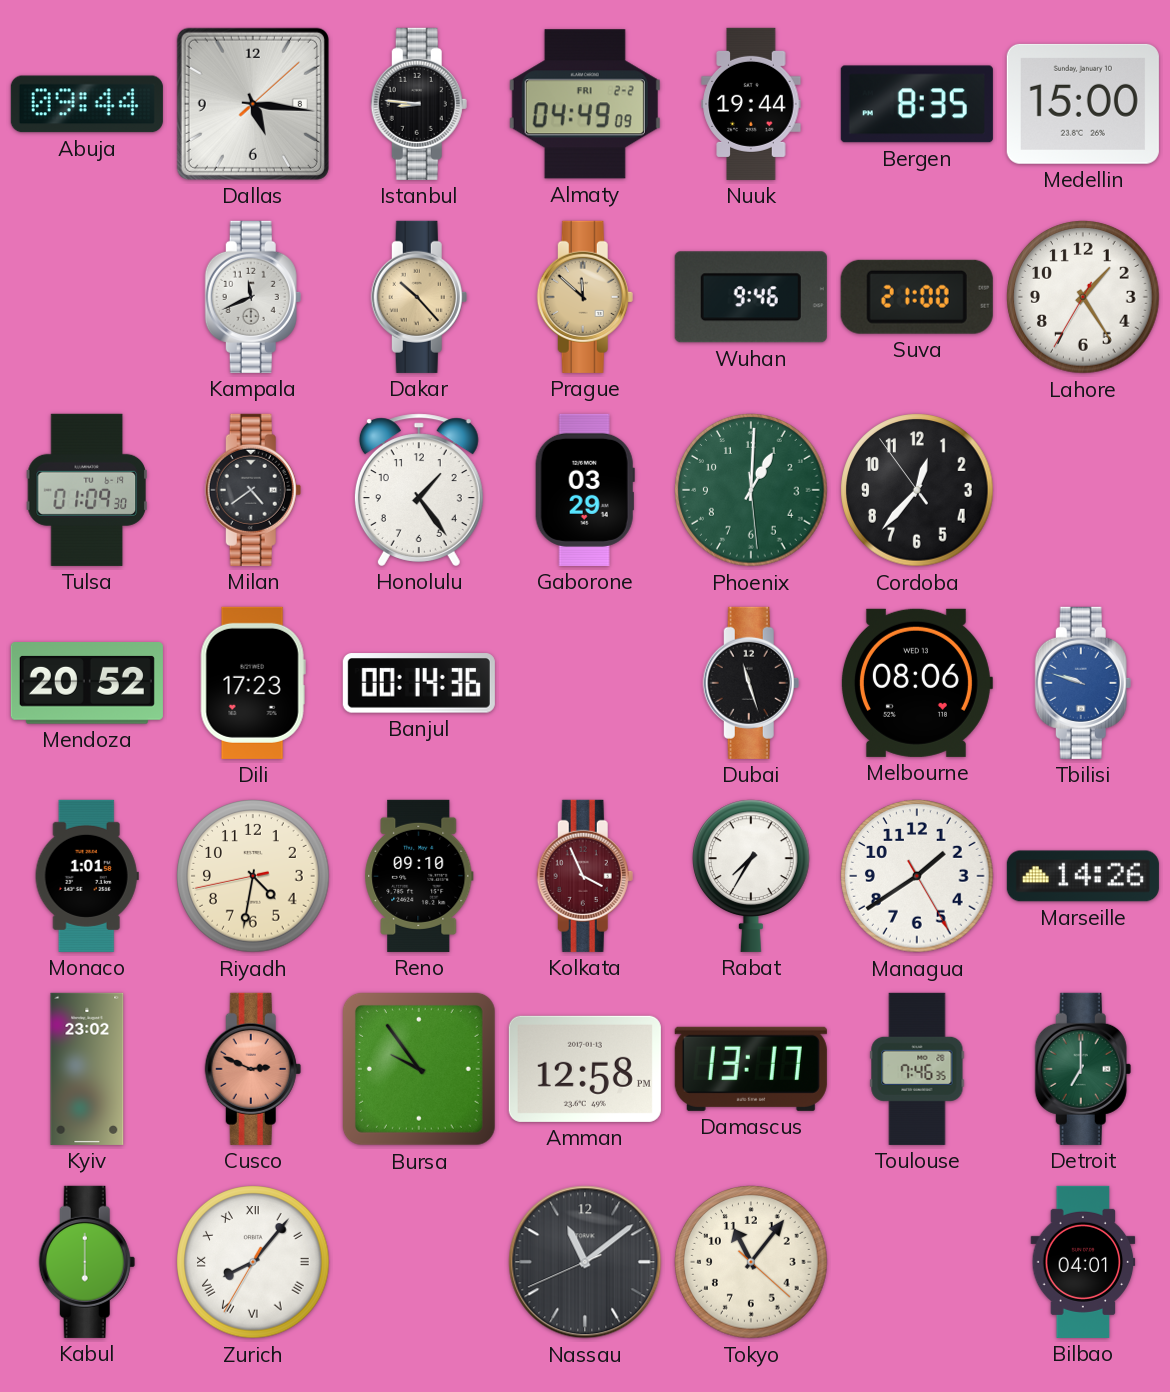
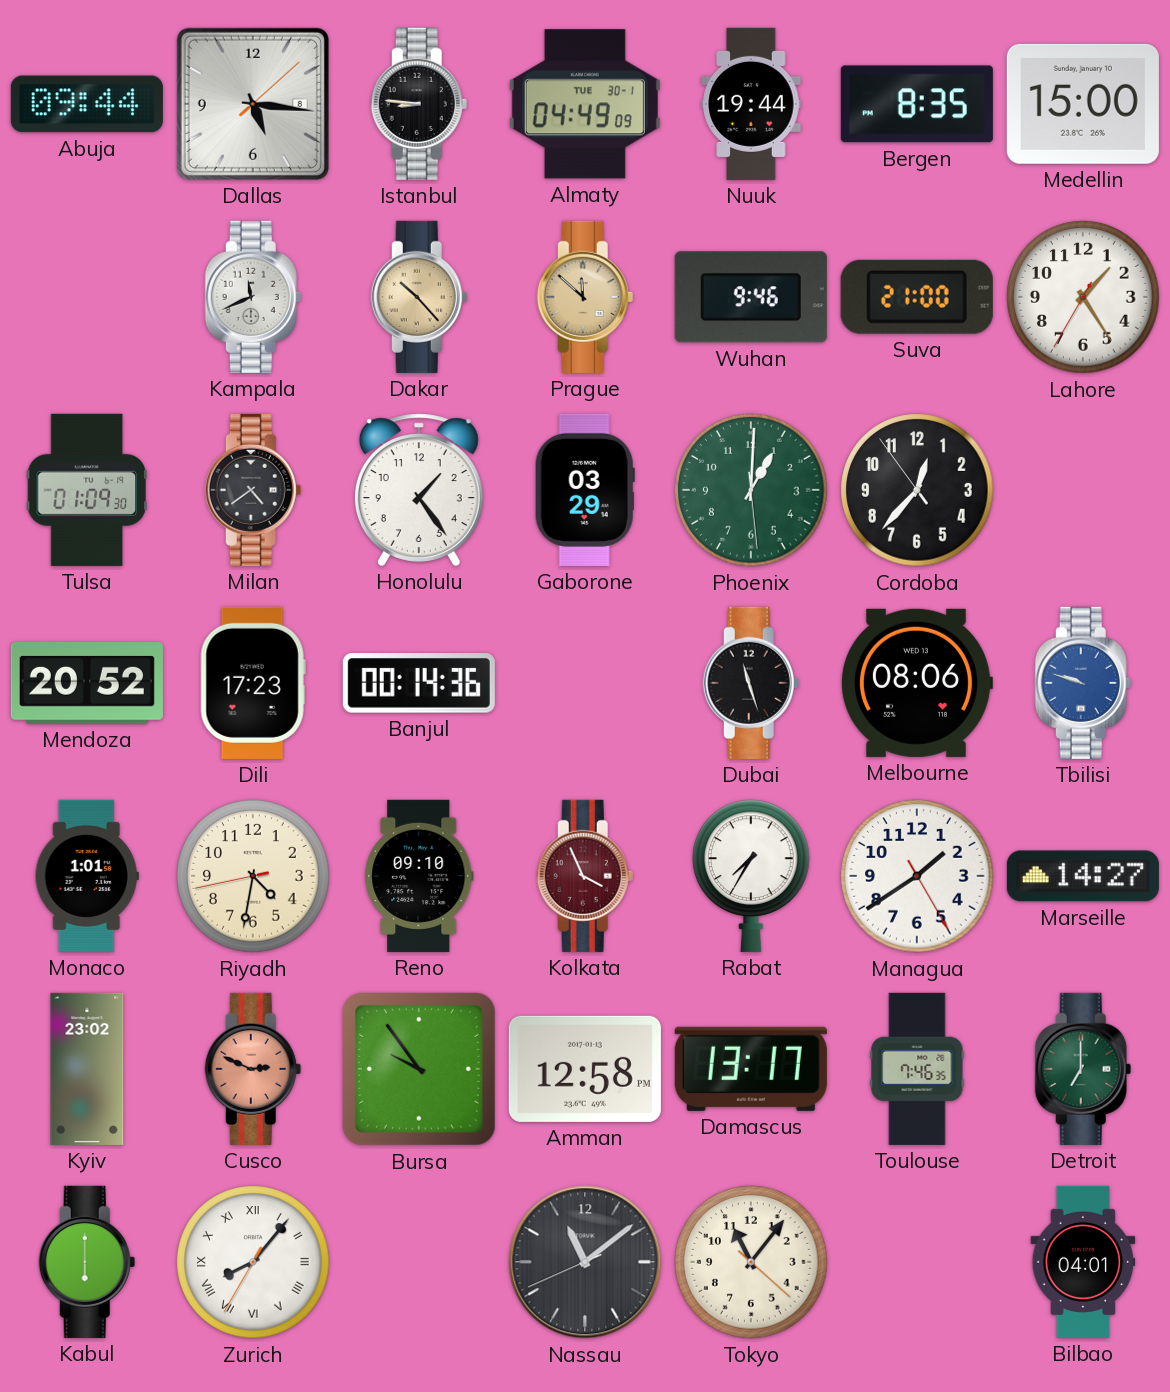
Almaty date: FRI 2-2 -> TUE 30-1
Marseille: 14:26 -> 14:27
